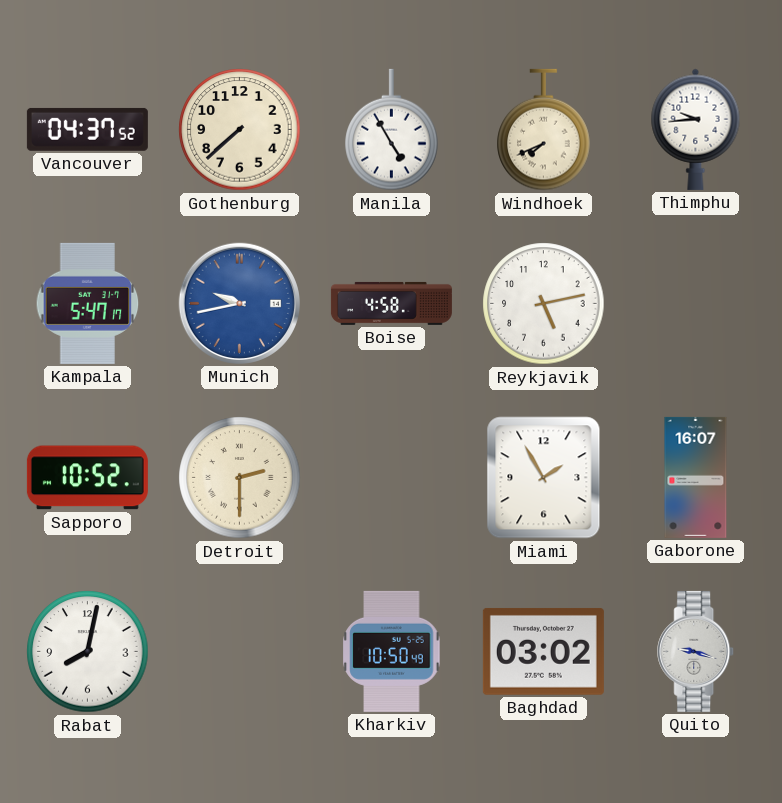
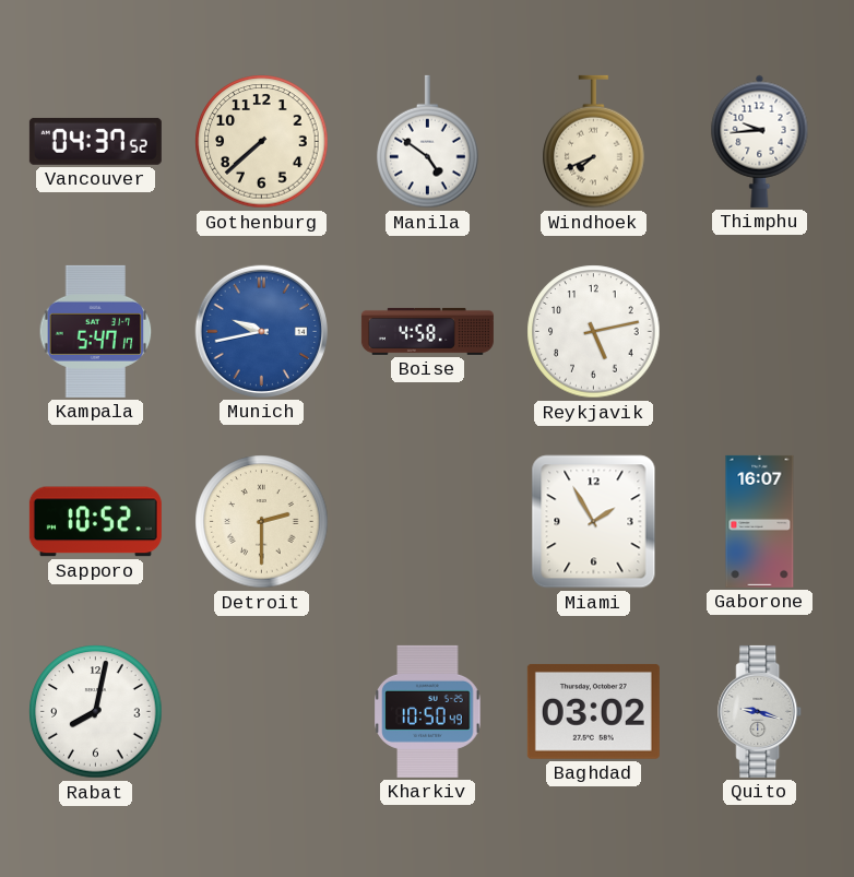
Manila: 4:55 -> 4:51
